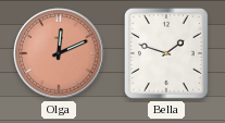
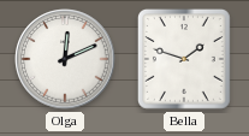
Olga dial: salmon -> white
